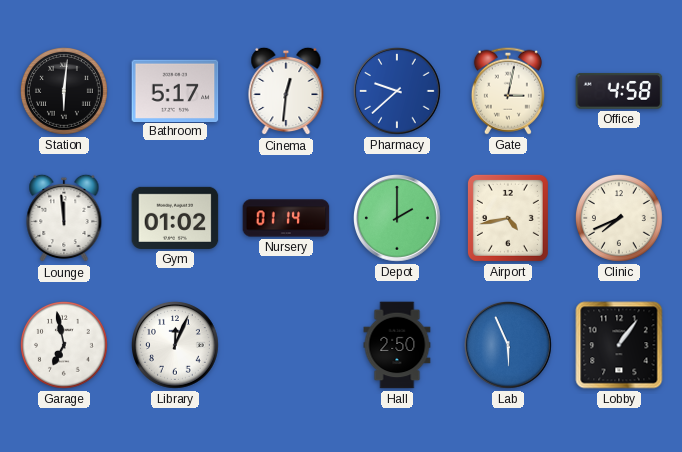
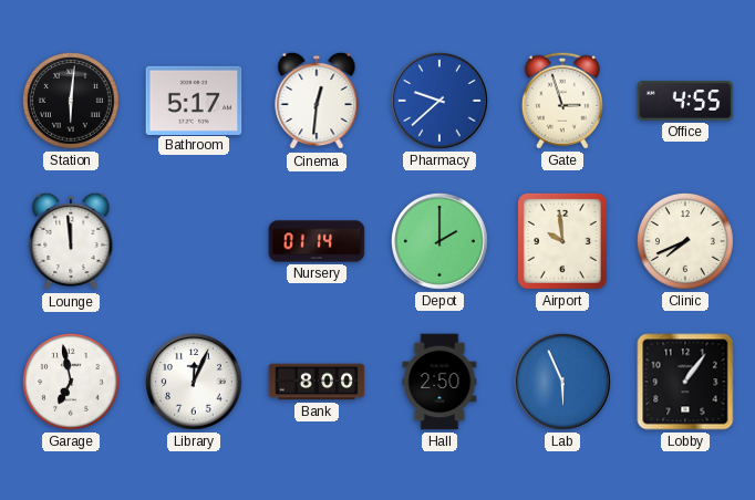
Gate: 3:02 -> 2:57
Office: 4:58 -> 4:55
Gym: 01:02 -> none
Airport: 4:43 -> 9:59
Bank: none -> 8:00
